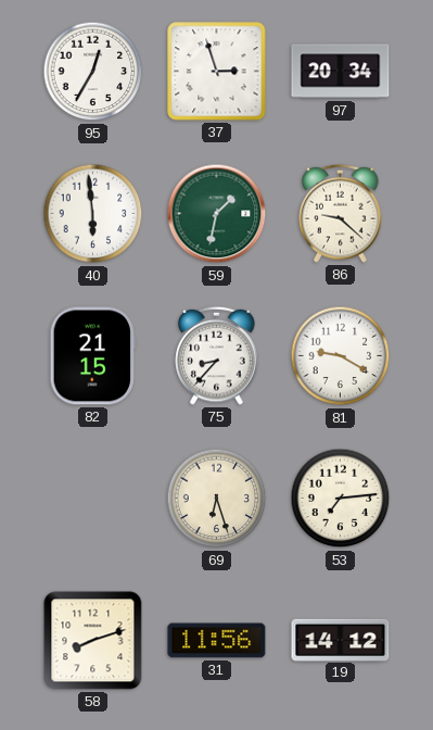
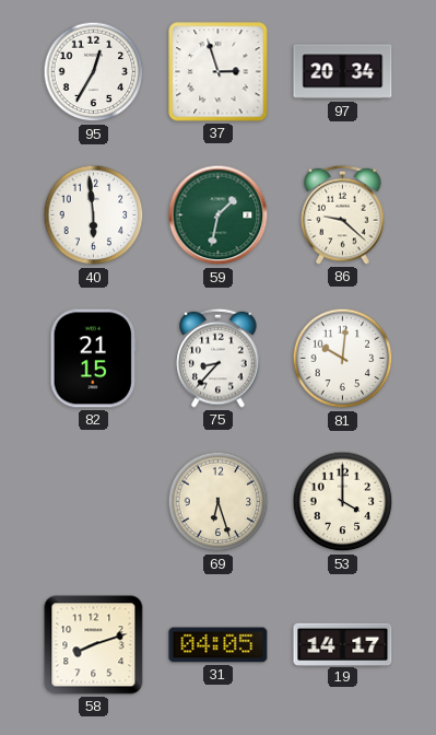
81: 9:20 -> 10:01
53: 7:14 -> 4:00
31: 11:56 -> 04:05
19: 14:12 -> 14:17
